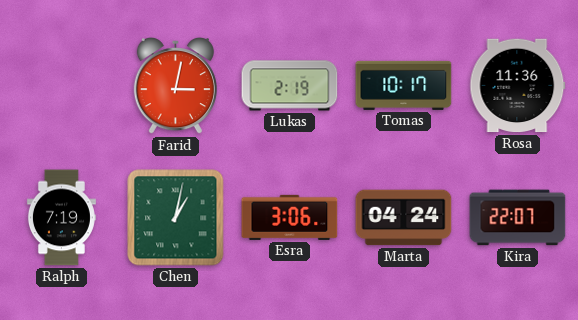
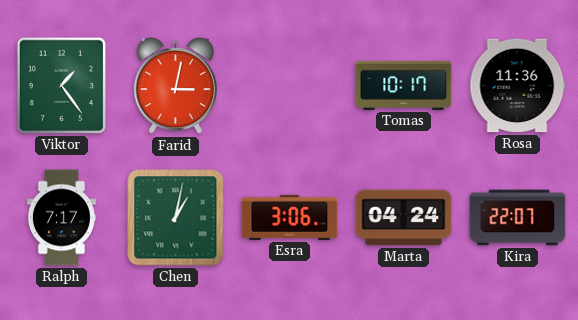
Viktor: none -> 1:24
Lukas: 2:19 -> none
Ralph: 7:19 -> 7:17
